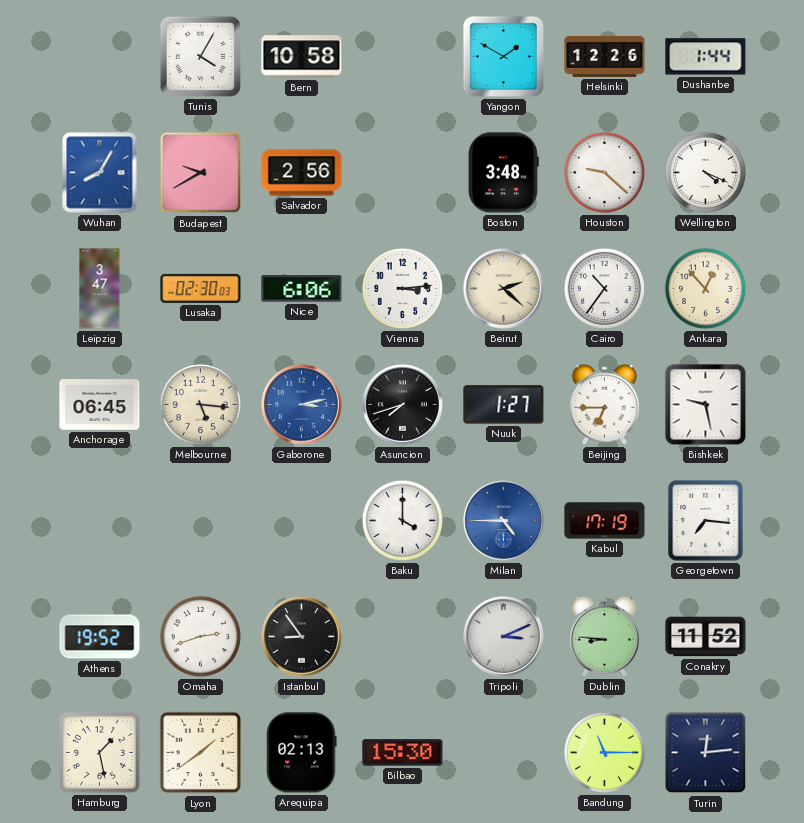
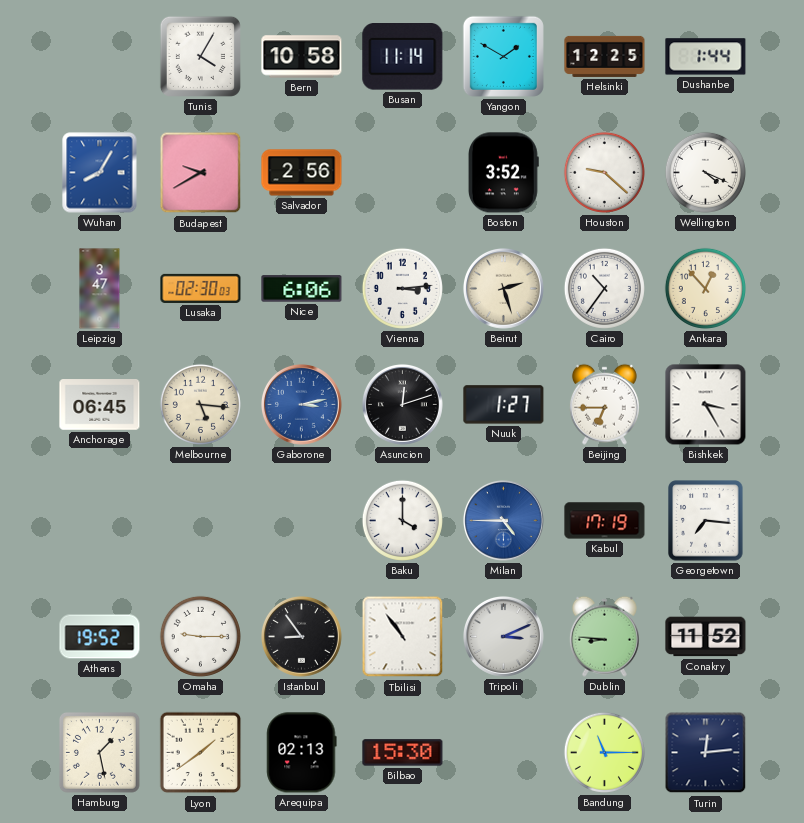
Busan: none -> 11:14
Helsinki: 12:26 -> 12:25
Boston: 3:48 -> 3:52
Beirut: 2:22 -> 2:27
Asuncion: 7:42 -> 12:12
Bishkek: 9:28 -> 3:25
Omaha: 2:42 -> 9:15
Tbilisi: none -> 10:54
